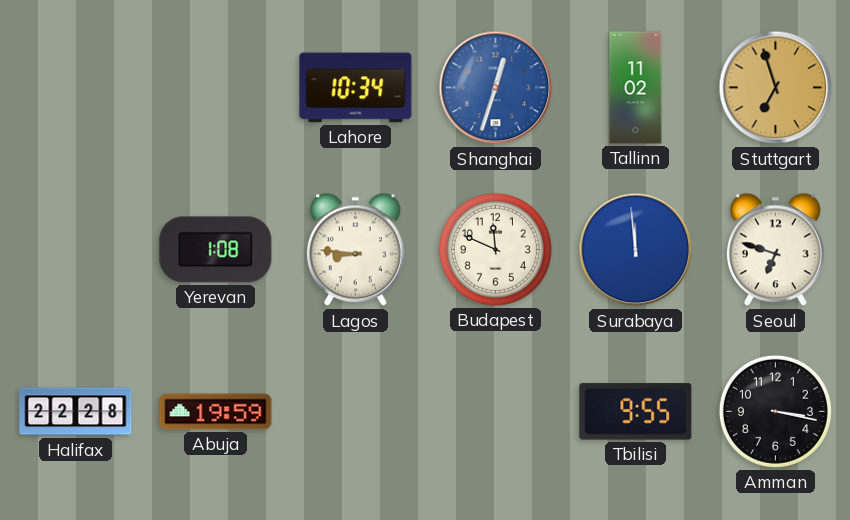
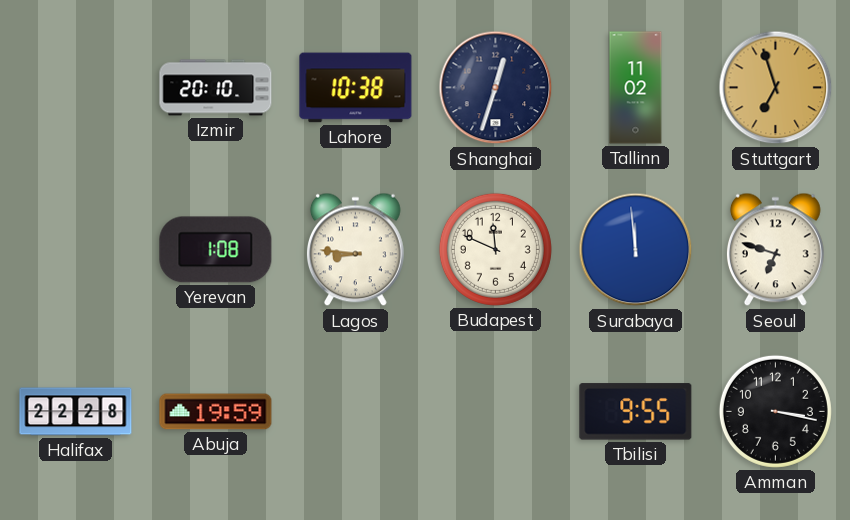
Izmir: none -> 20:10
Lahore: 10:34 -> 10:38
Shanghai dial: blue -> navy
